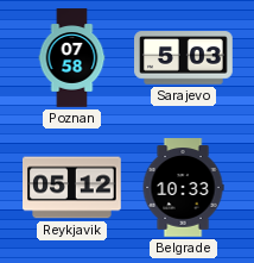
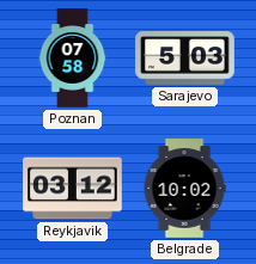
Reykjavik: 05:12 -> 03:12
Belgrade: 10:33 -> 10:02
